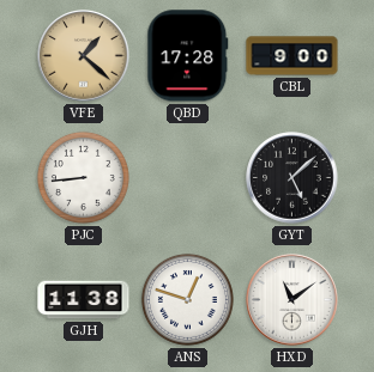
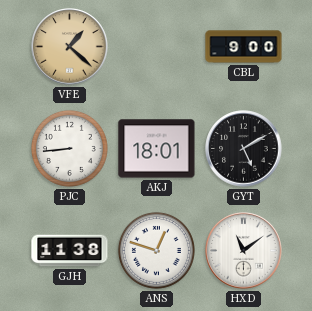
QBD: 17:28 -> none
AKJ: none -> 18:01
GYT: 5:08 -> 5:10
